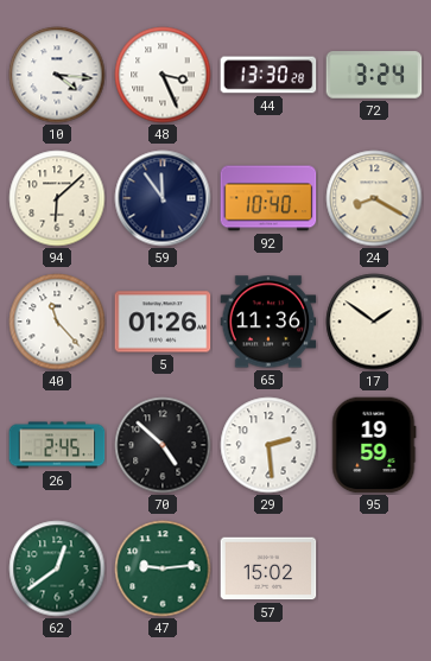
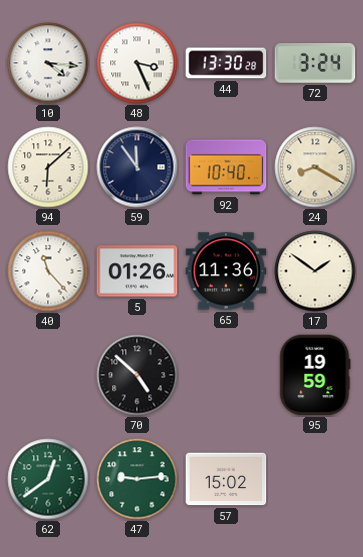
26: 2:45 -> none
29: 2:29 -> none
